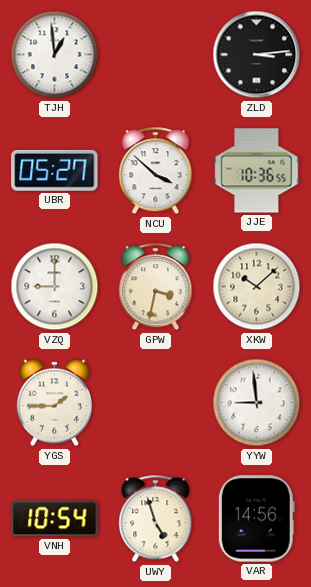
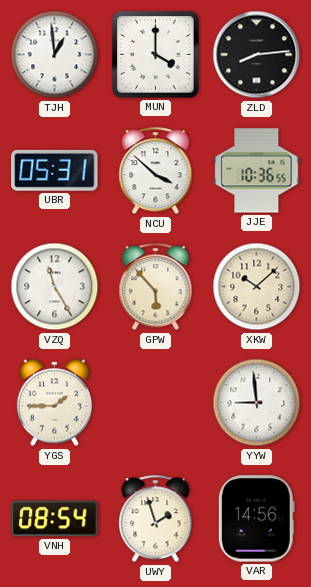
MUN: none -> 4:00
ZLD: 3:14 -> 8:14
UBR: 05:27 -> 05:31
VZQ: 9:00 -> 11:25
GPW: 3:32 -> 5:53
VNH: 10:54 -> 08:54
UWY: 4:57 -> 1:57
